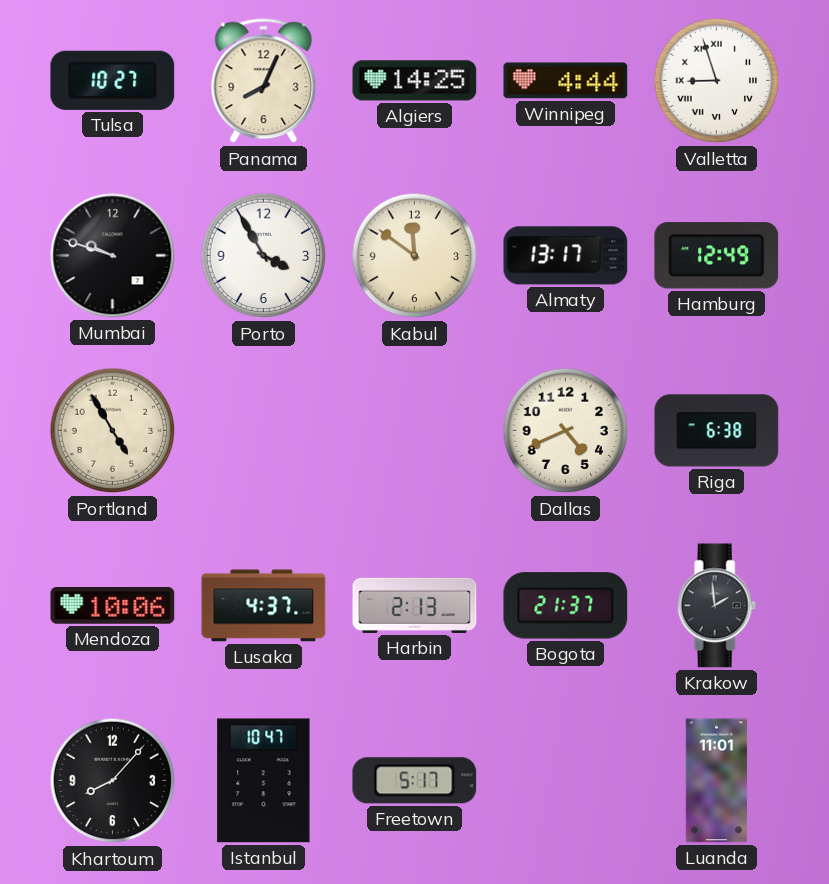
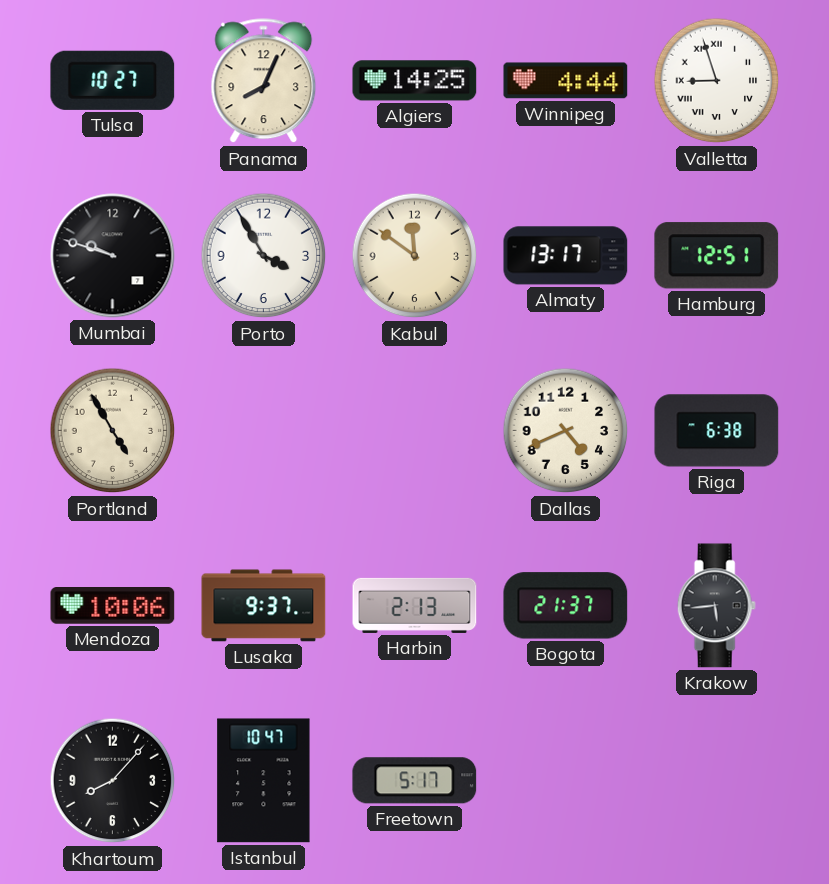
Hamburg: 12:49 -> 12:51
Lusaka: 4:37 -> 9:37
Krakow: 1:59 -> 5:44
Luanda: 11:01 -> none
